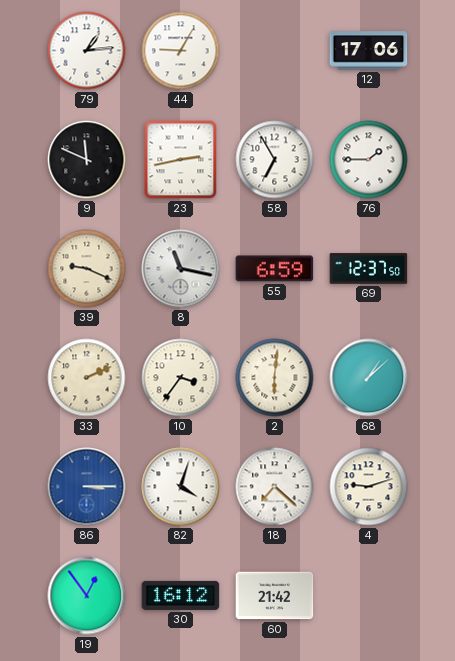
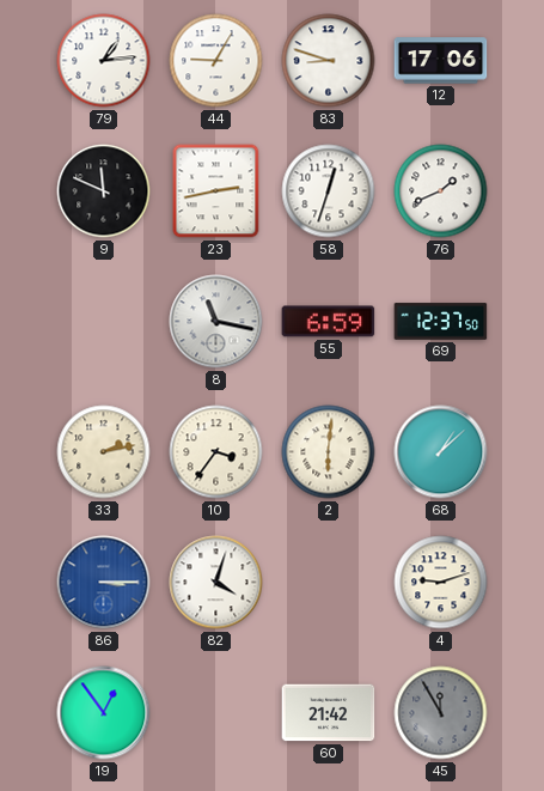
83: none -> 8:48
58: 6:55 -> 12:33
76: 1:45 -> 1:41
39: 9:19 -> none
33: 2:11 -> 2:13
18: 7:22 -> none
30: 16:12 -> none
45: none -> 11:55
